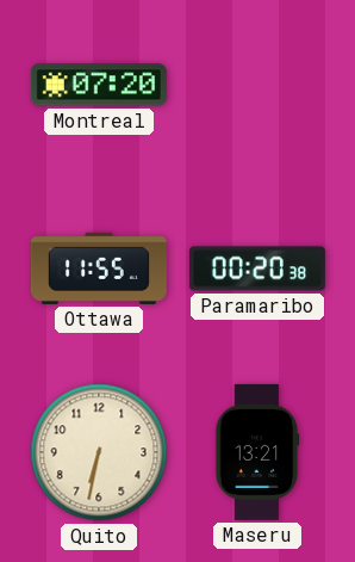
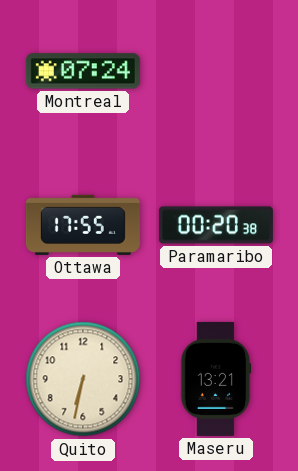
Montreal: 07:20 -> 07:24
Ottawa: 11:55 -> 17:55
